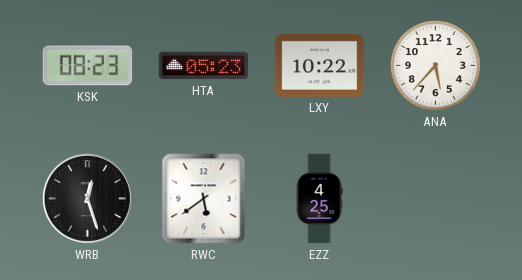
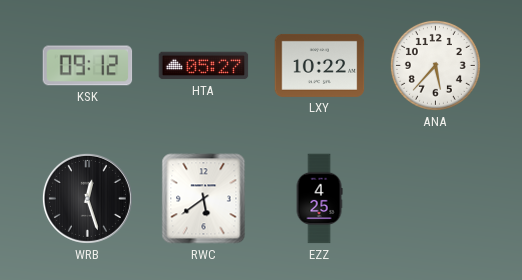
KSK: 08:23 -> 09:12
HTA: 05:23 -> 05:27
